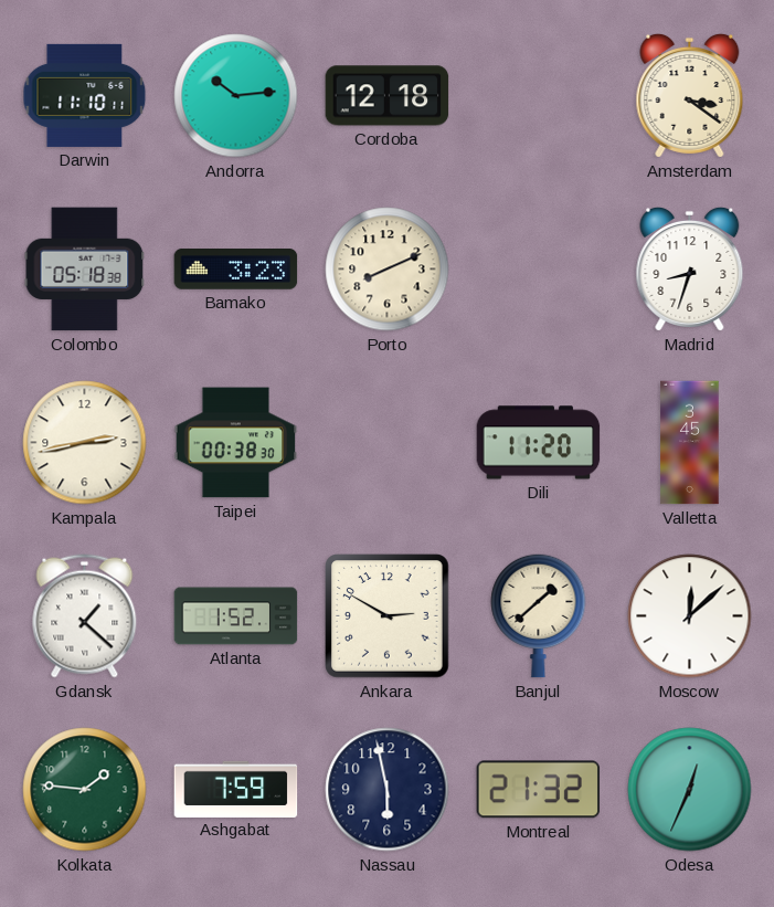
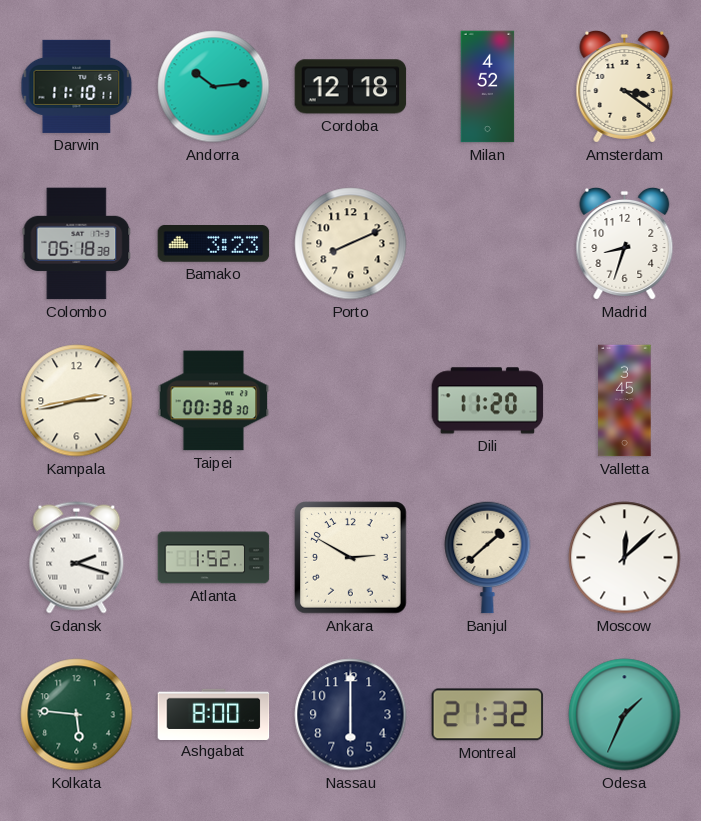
Milan: none -> 4:52
Gdansk: 1:22 -> 2:18
Kolkata: 1:46 -> 5:46
Ashgabat: 7:59 -> 8:00
Nassau: 5:58 -> 6:00
Odesa: 12:34 -> 1:34
